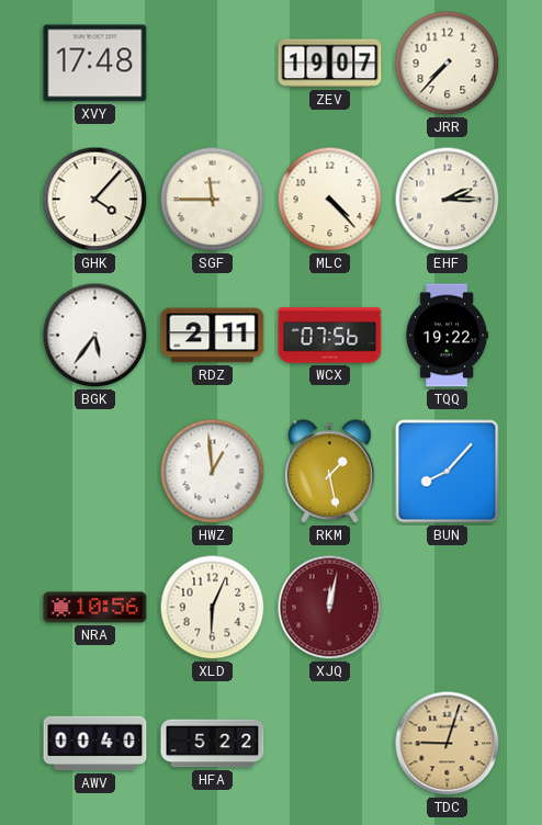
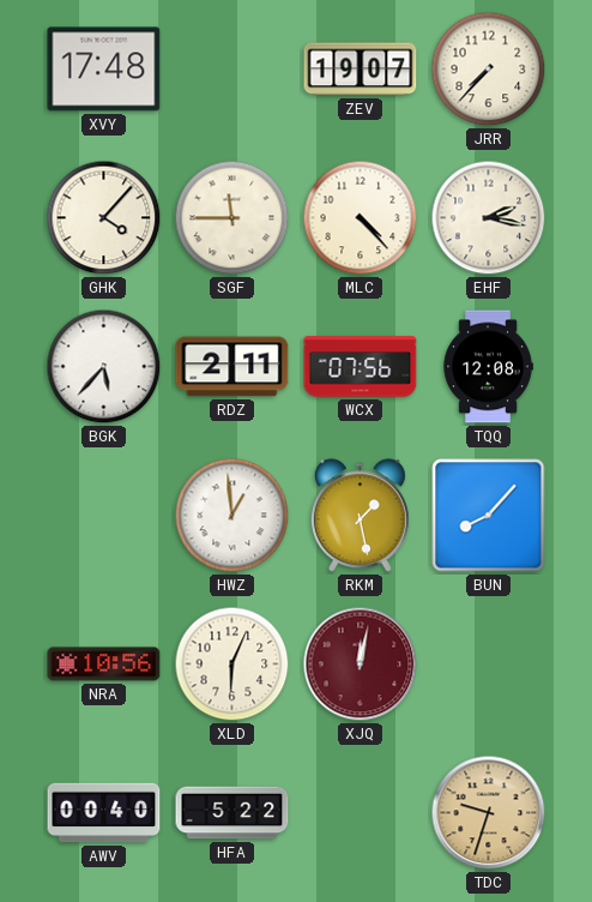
EHF: 2:15 -> 2:17
BGK: 5:36 -> 5:37
TQQ: 19:22 -> 12:08
TDC: 9:03 -> 9:33
